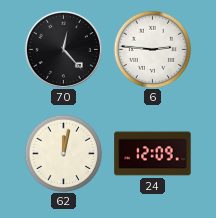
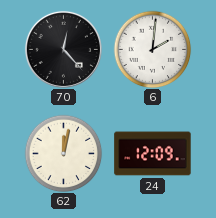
6: 2:46 -> 2:01
